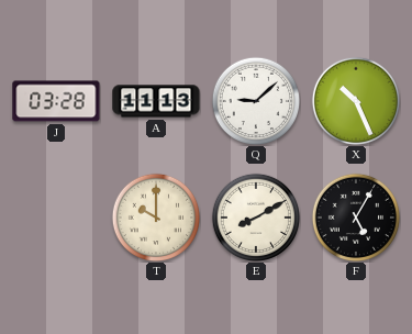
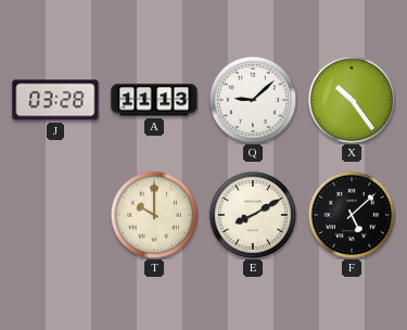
X: 10:26 -> 10:24
F: 5:05 -> 5:08
